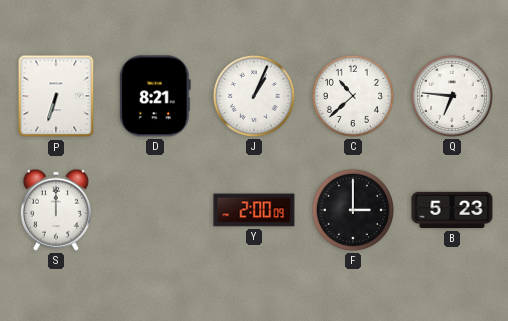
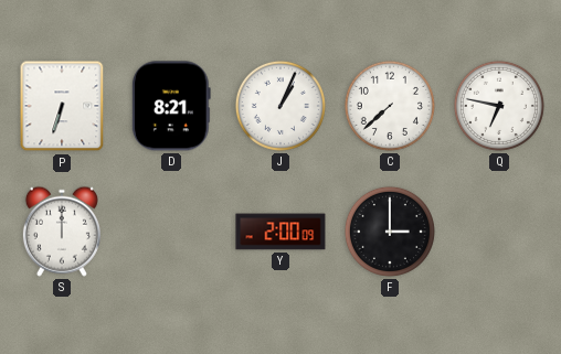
C: 10:38 -> 7:38
Q: 6:46 -> 6:47
B: 5:23 -> none
